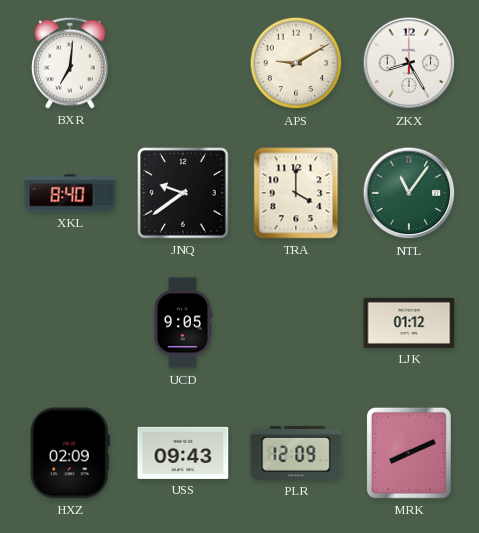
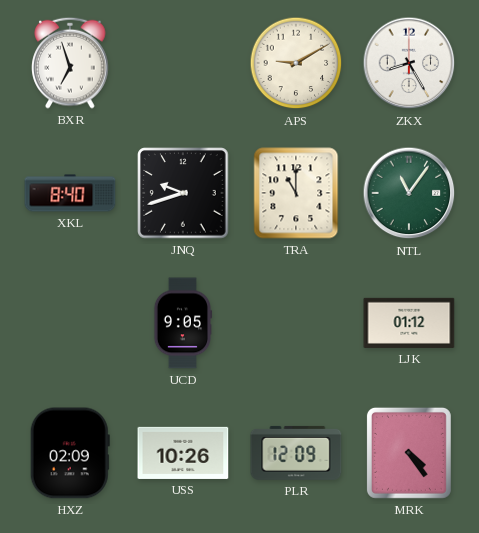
BXR: 7:01 -> 6:57
JNQ: 9:39 -> 9:42
TRA: 4:00 -> 11:00
USS: 09:43 -> 10:26
MRK: 8:11 -> 4:24
